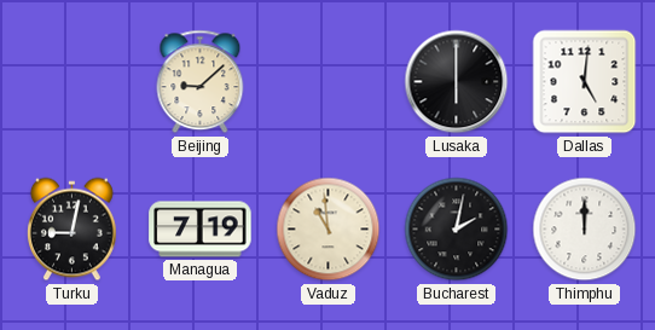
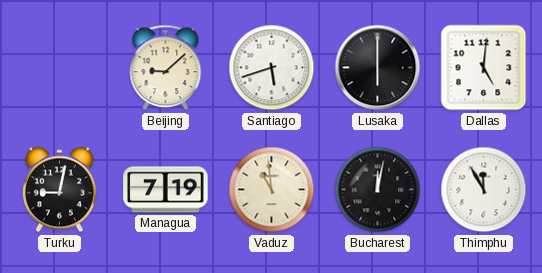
Santiago: none -> 5:42
Bucharest: 2:02 -> 12:02
Thimphu: 12:00 -> 11:55
